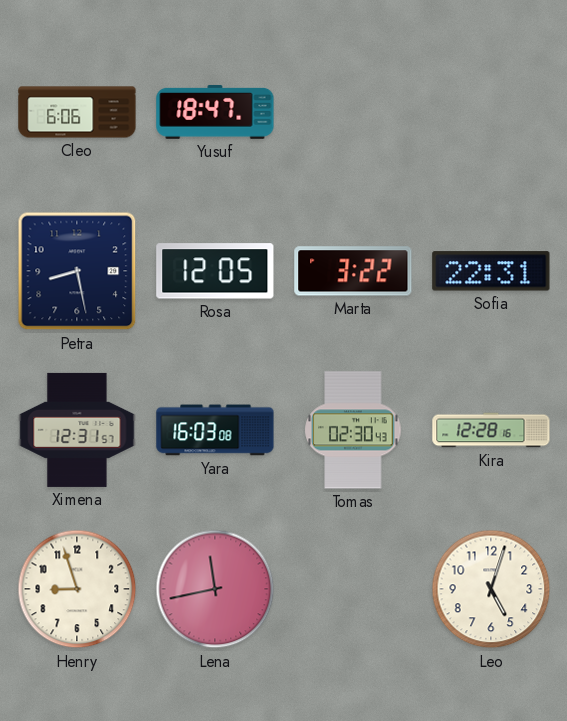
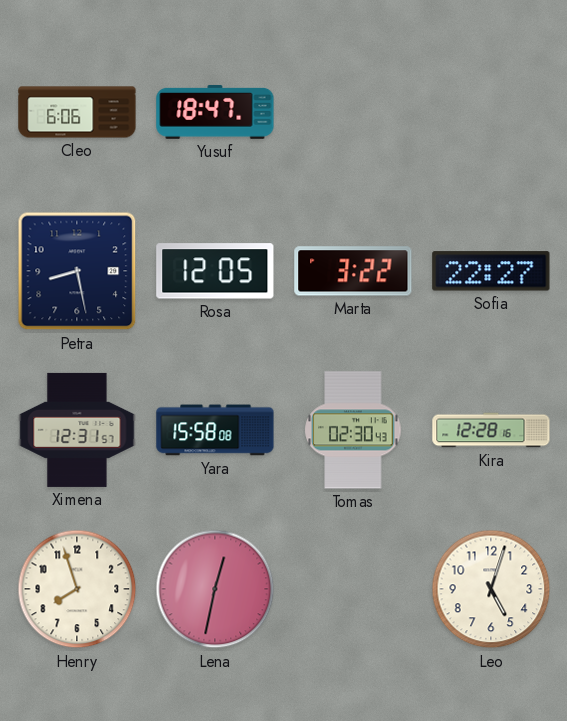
Sofia: 22:31 -> 22:27
Yara: 16:03 -> 15:58
Henry: 8:57 -> 7:57
Lena: 11:43 -> 12:32
